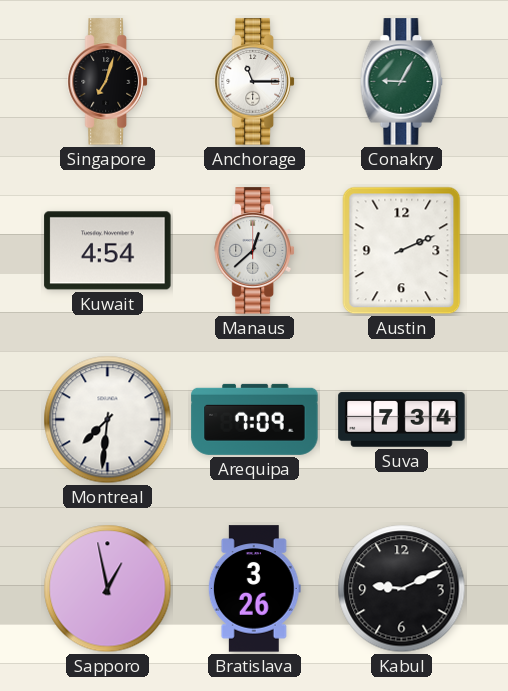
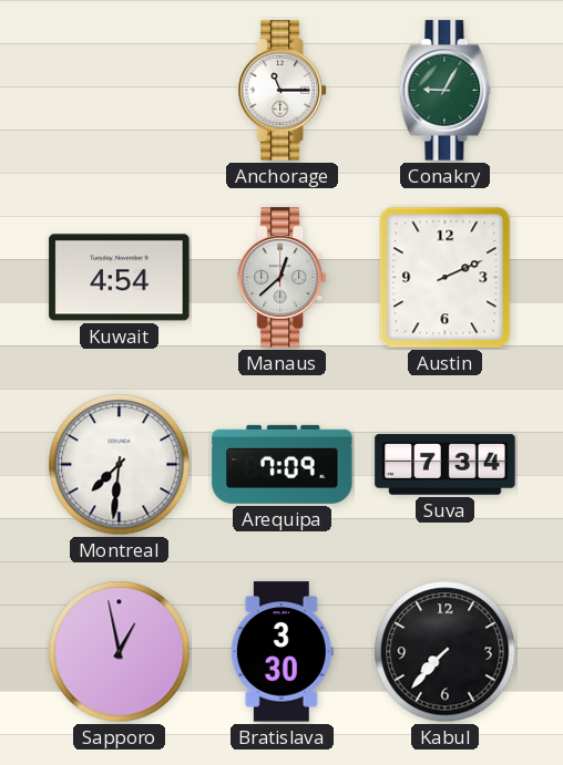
Singapore: 7:03 -> none
Bratislava: 3:26 -> 3:30
Kabul: 9:11 -> 7:37
